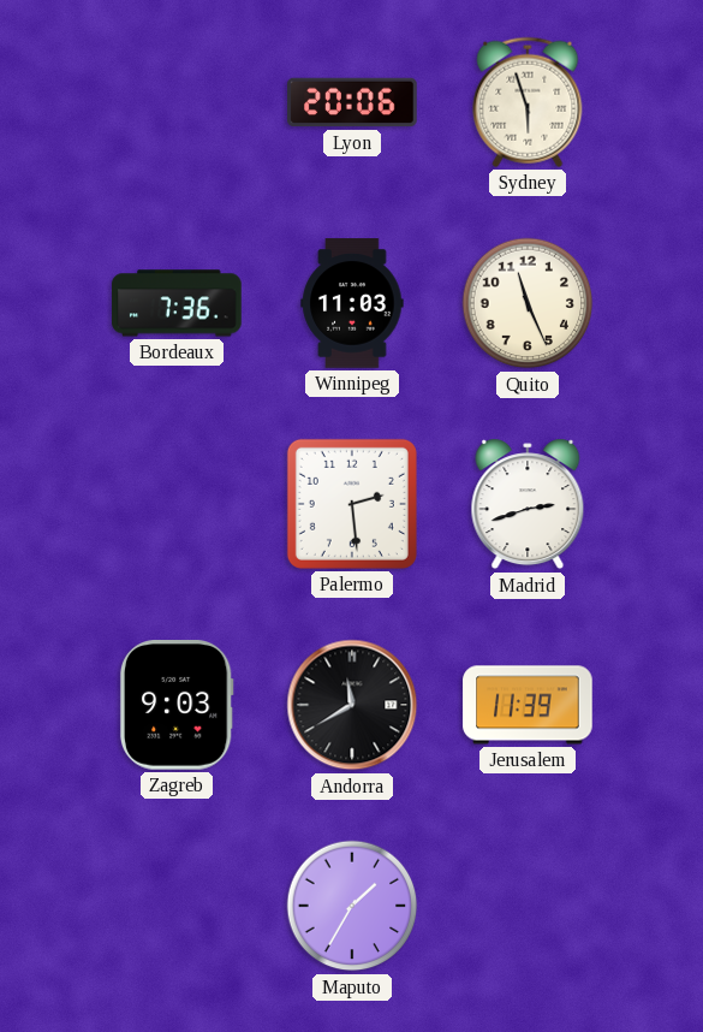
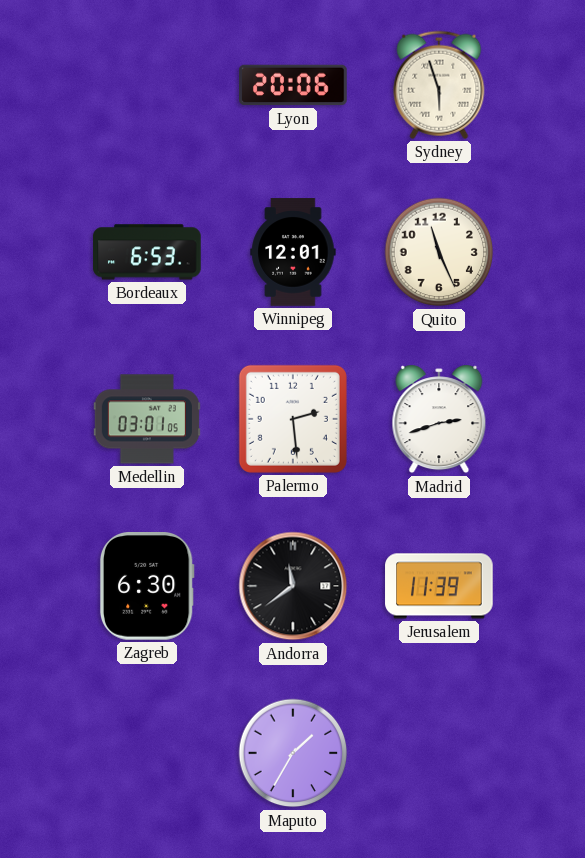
Bordeaux: 7:36 -> 6:53
Winnipeg: 11:03 -> 12:01
Medellin: none -> 03:01
Zagreb: 9:03 -> 6:30
Andorra: 11:40 -> 11:39
